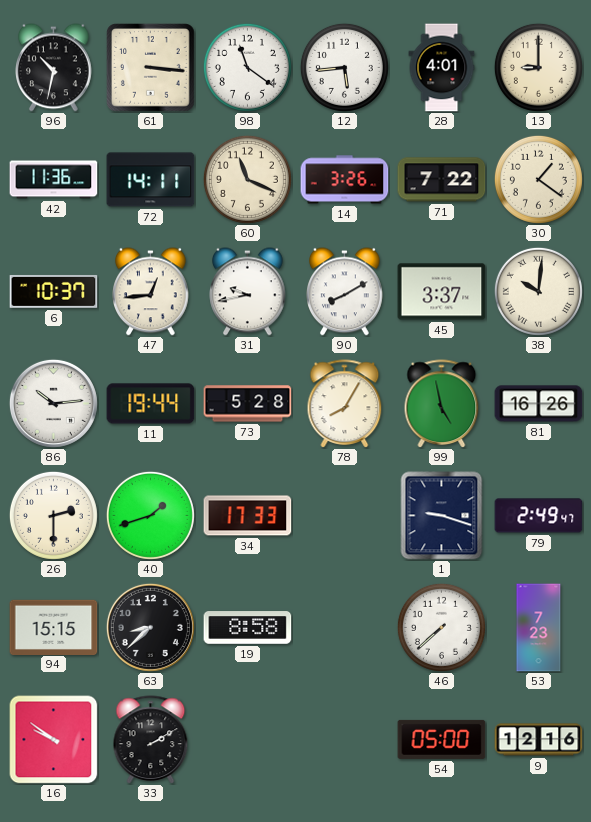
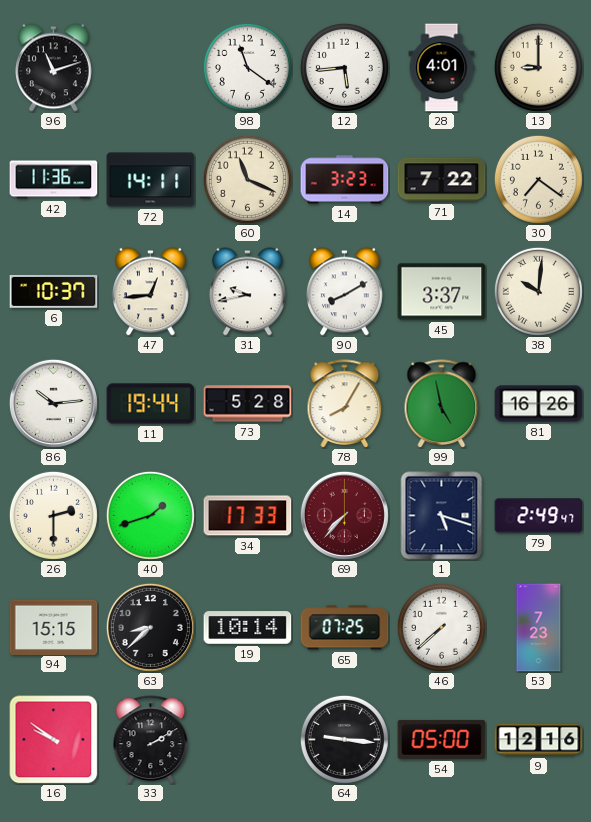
96: 10:32 -> 11:12
61: 3:16 -> none
14: 3:26 -> 3:23
30: 1:21 -> 7:21
69: none -> 7:37
1: 9:18 -> 5:18
19: 8:58 -> 10:14
65: none -> 07:25
64: none -> 9:16
